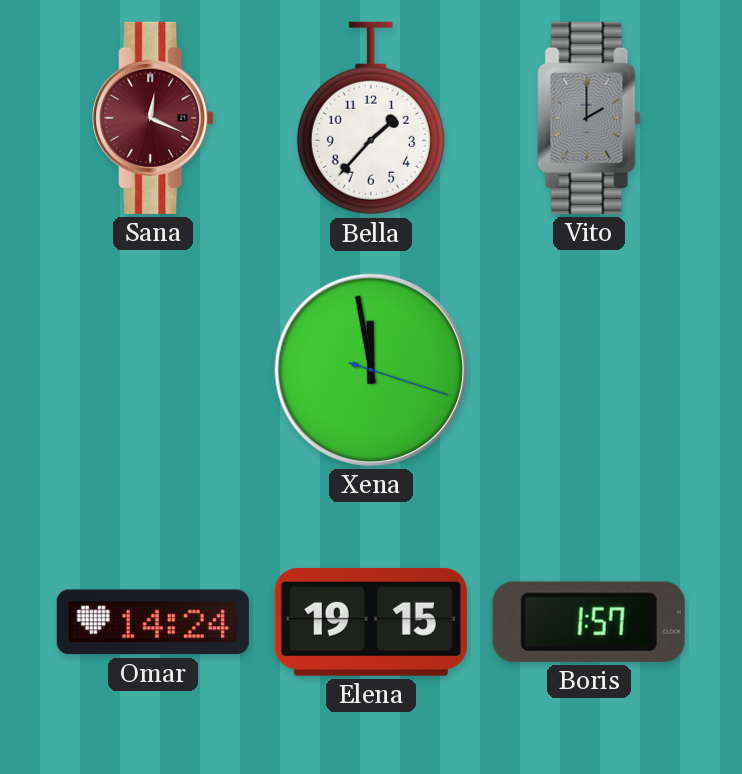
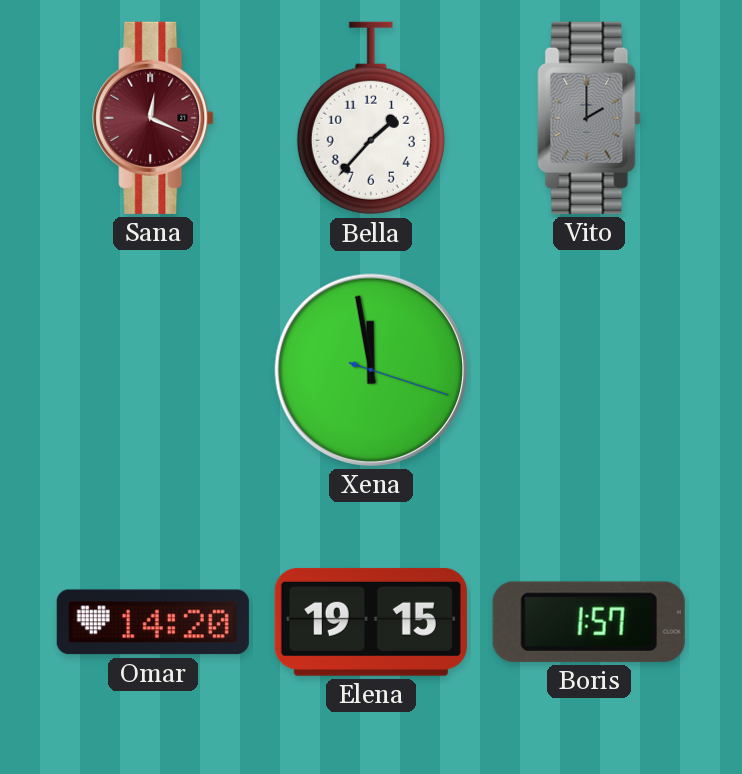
Omar: 14:24 -> 14:20
